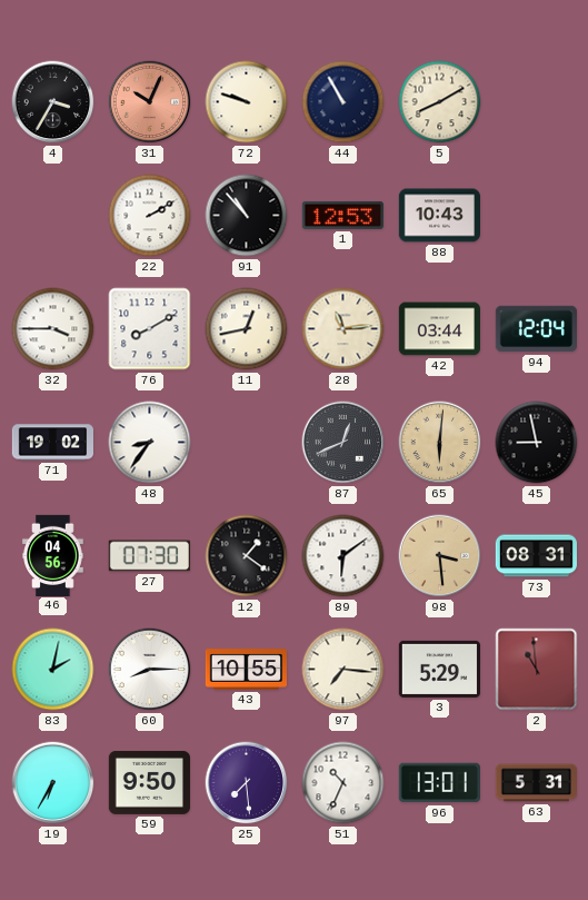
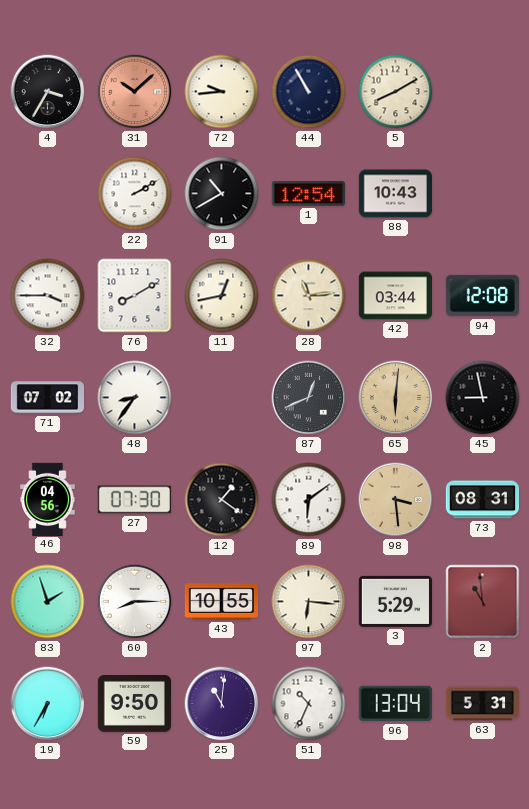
31: 10:04 -> 10:08
72: 9:48 -> 9:44
91: 10:53 -> 10:40
1: 12:53 -> 12:54
94: 12:04 -> 12:08
71: 19:02 -> 07:02
83: 2:02 -> 1:57
97: 7:16 -> 6:16
25: 7:29 -> 11:01
96: 13:01 -> 13:04
